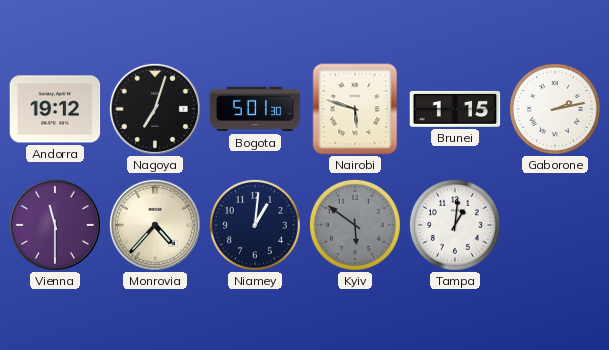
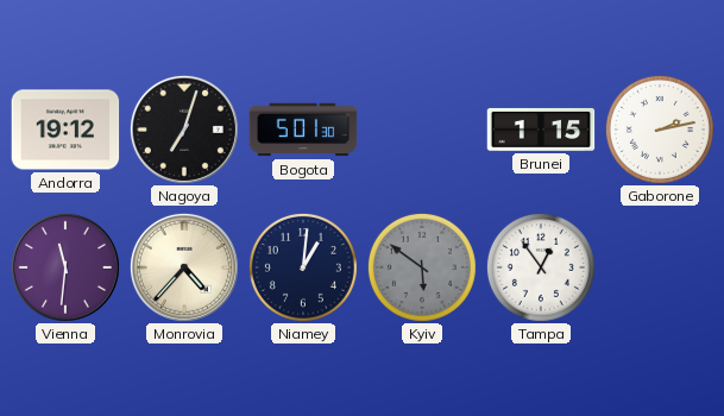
Nairobi: 5:48 -> none
Vienna: 11:30 -> 11:31
Tampa: 1:01 -> 12:54
